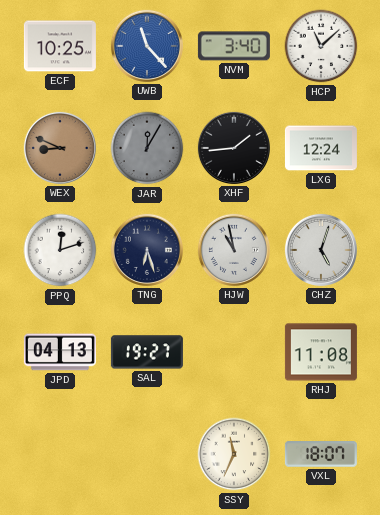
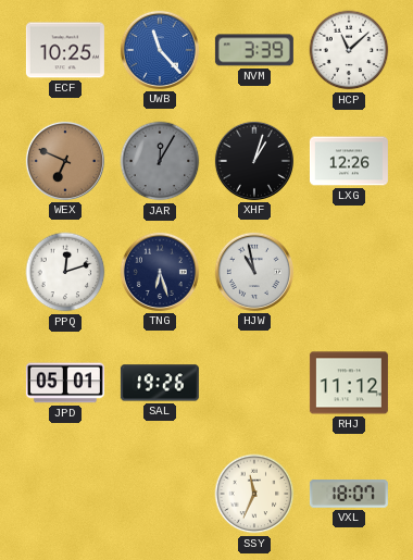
NVM: 3:40 -> 3:39
WEX: 8:49 -> 6:49
XHF: 1:44 -> 1:03
LXG: 12:24 -> 12:26
CHZ: 5:03 -> none
JPD: 04:13 -> 05:01
SAL: 19:27 -> 19:26
RHJ: 11:08 -> 11:12
